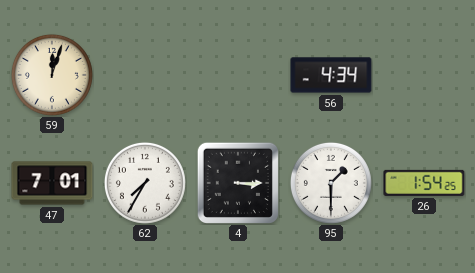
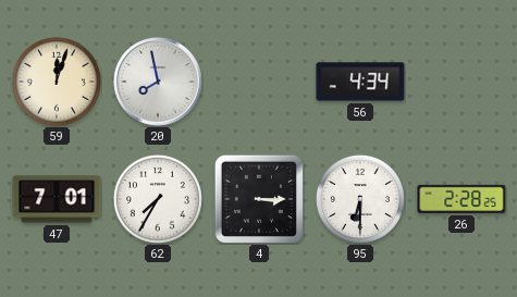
20: none -> 7:58
95: 1:30 -> 6:30
26: 1:54 -> 2:28
